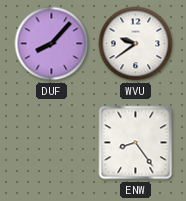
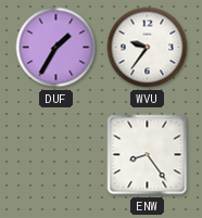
DUF: 8:07 -> 1:35
WVU: 9:39 -> 9:36
